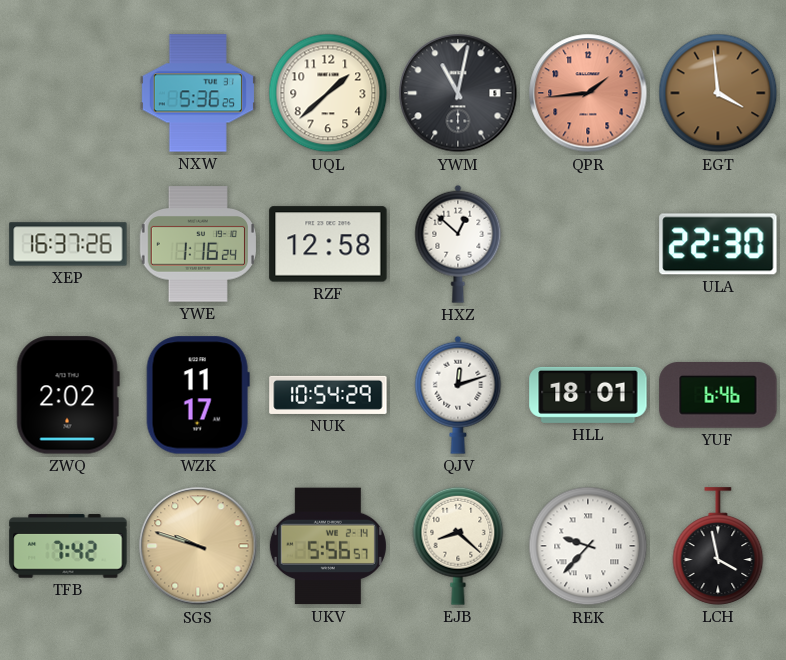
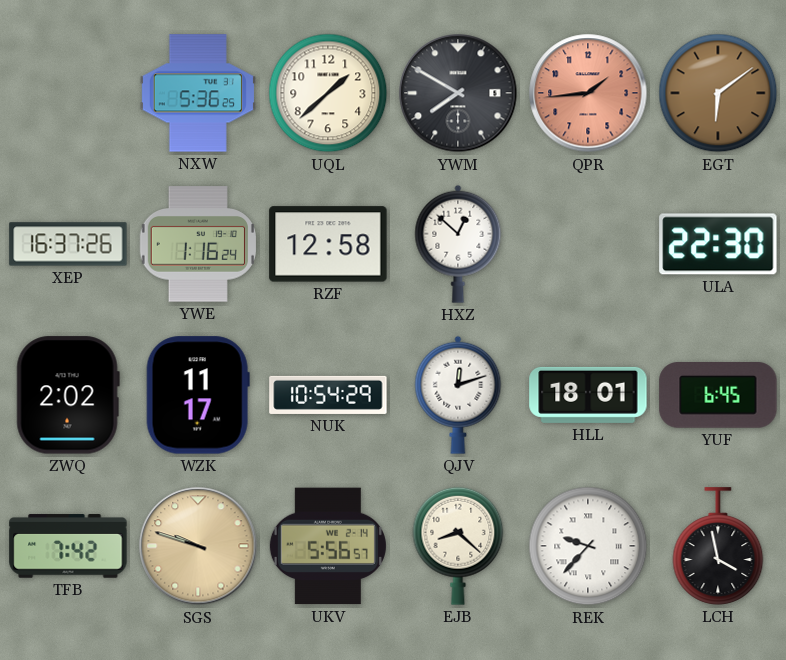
YWM: 11:02 -> 7:50
EGT: 3:59 -> 6:09
YUF: 6:46 -> 6:45
